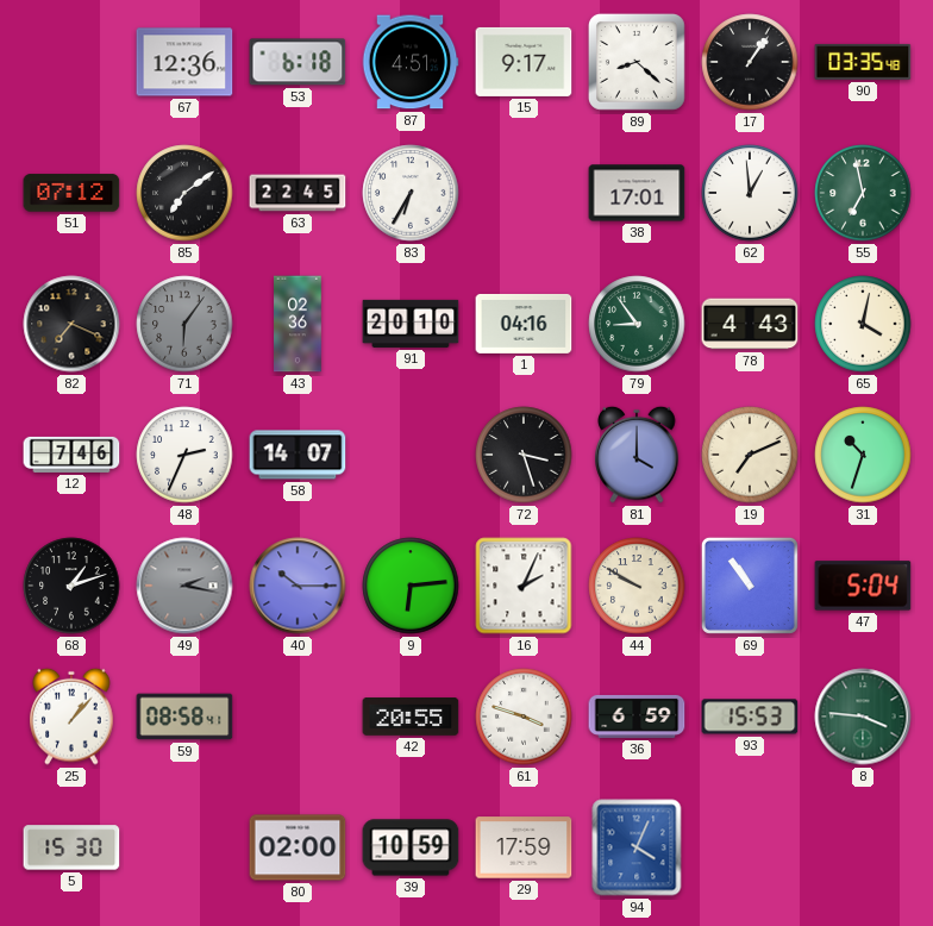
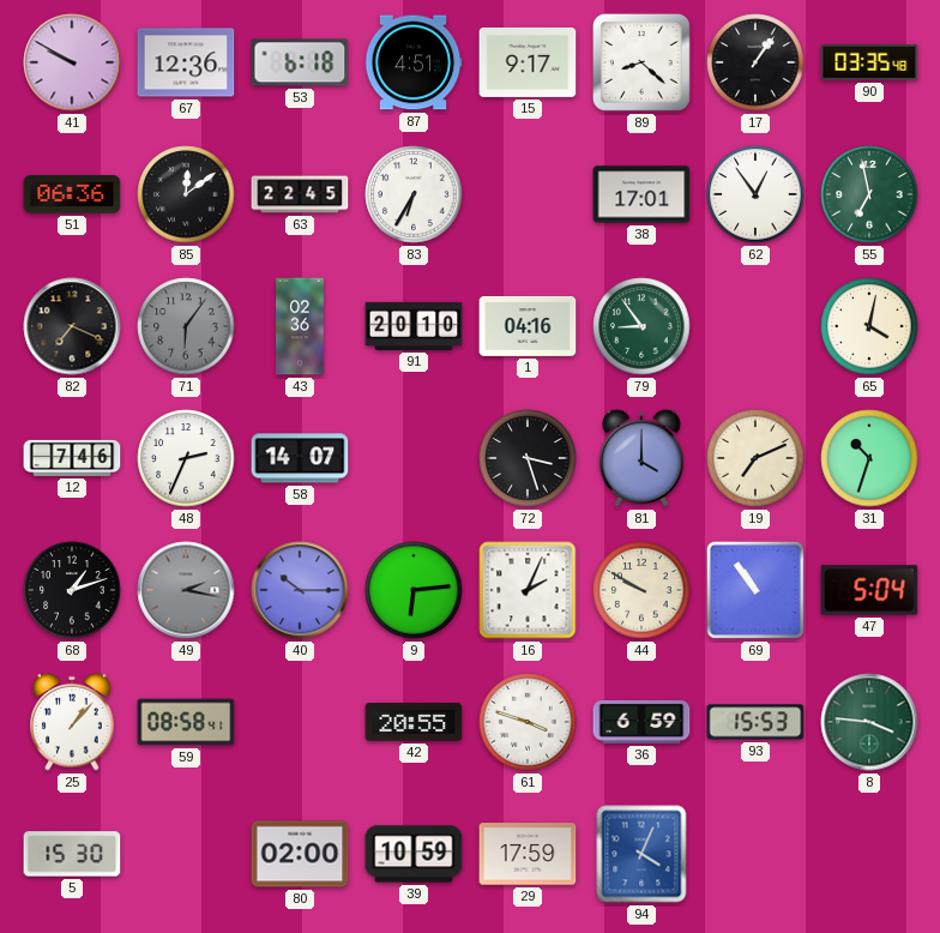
41: none -> 9:50
51: 07:12 -> 06:36
85: 7:09 -> 12:09
62: 12:59 -> 12:54
78: 4:43 -> none
